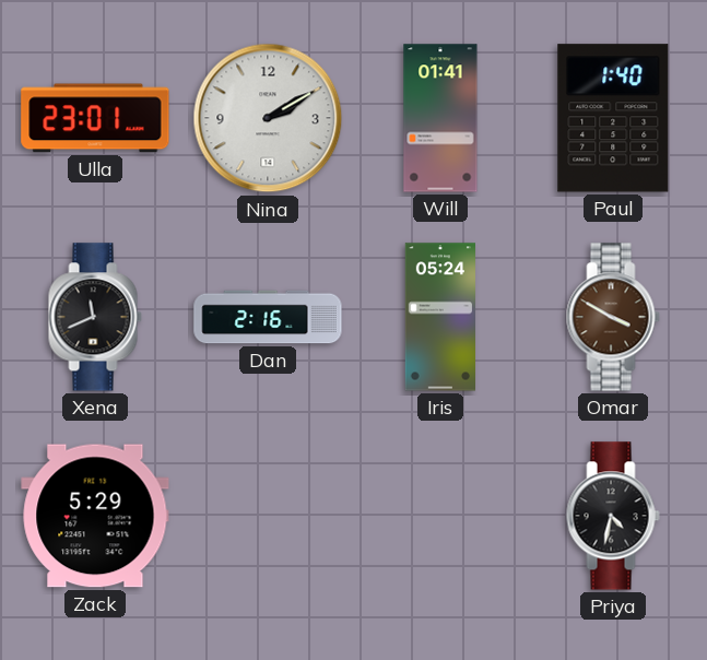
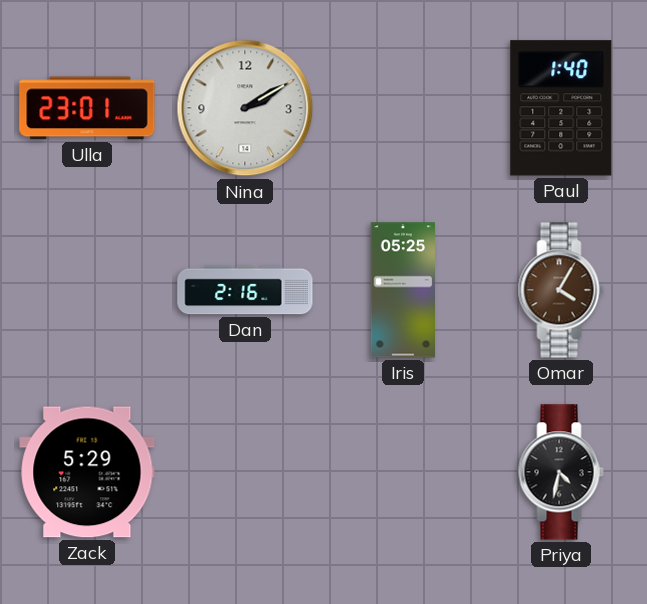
Will: 01:41 -> none
Xena: 11:41 -> none
Iris: 05:24 -> 05:25
Omar: 3:50 -> 4:05
